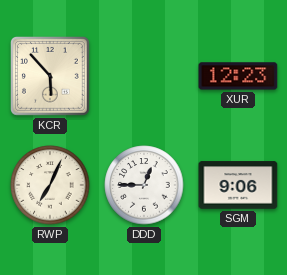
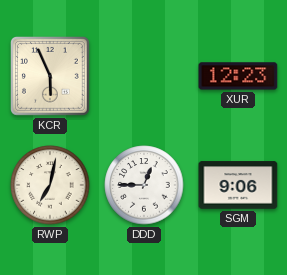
KCR: 5:53 -> 5:56
RWP: 7:04 -> 7:02
